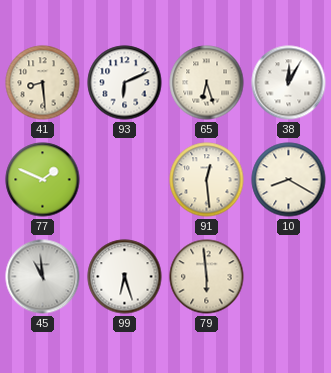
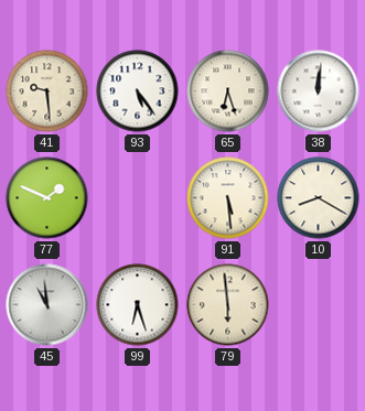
41: 8:29 -> 9:29
93: 6:11 -> 5:24
38: 12:05 -> 12:01
91: 12:29 -> 5:29
